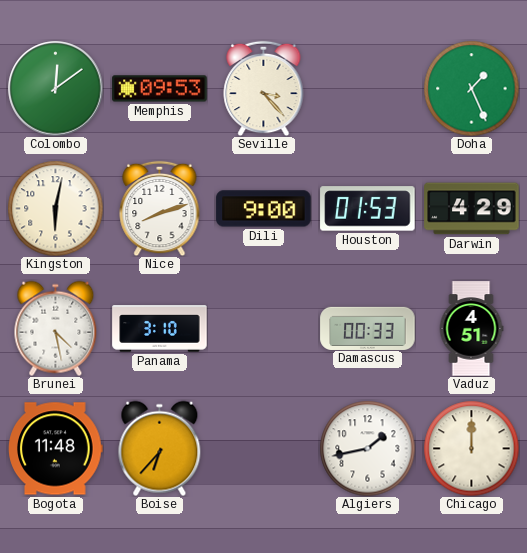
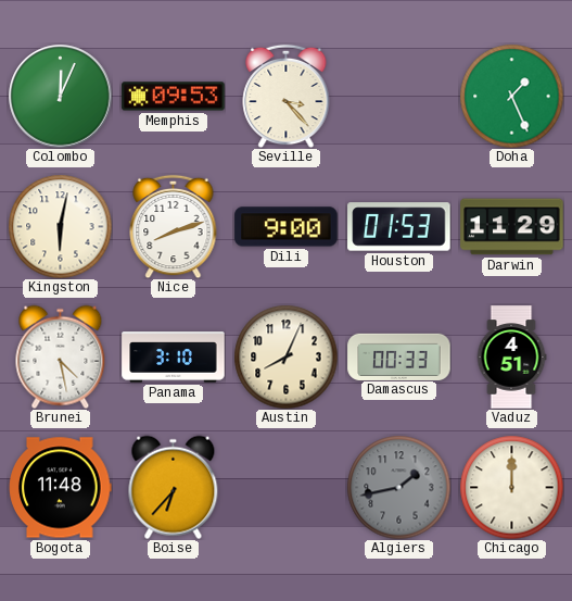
Colombo: 12:09 -> 12:04
Darwin: 4:29 -> 11:29
Austin: none -> 8:04
Algiers dial: white -> grey
